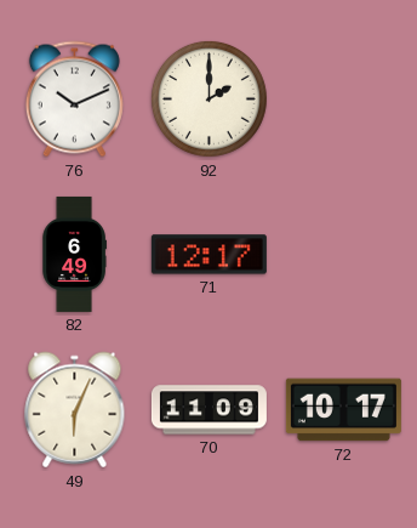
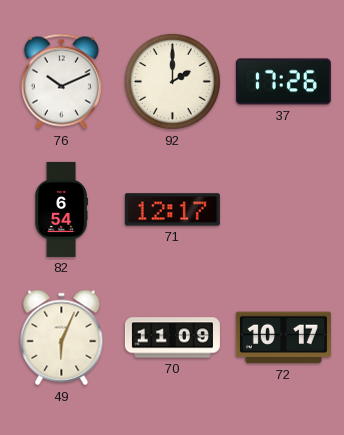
37: none -> 17:26
82: 6:49 -> 6:54
